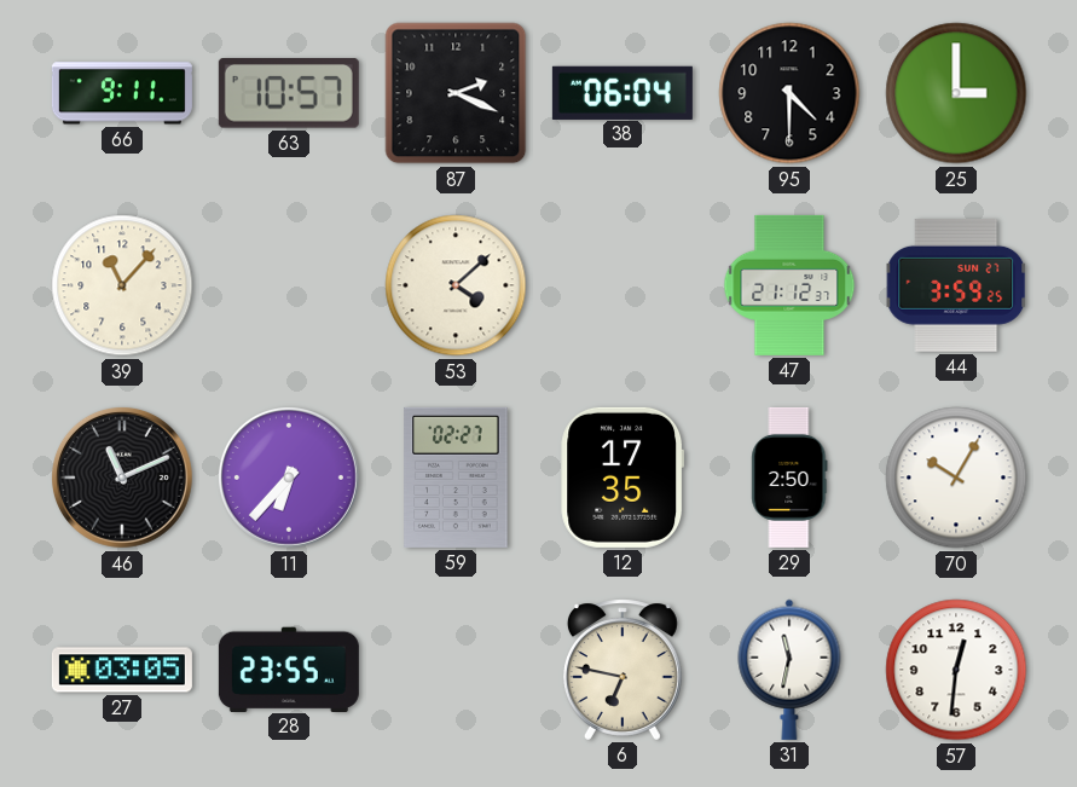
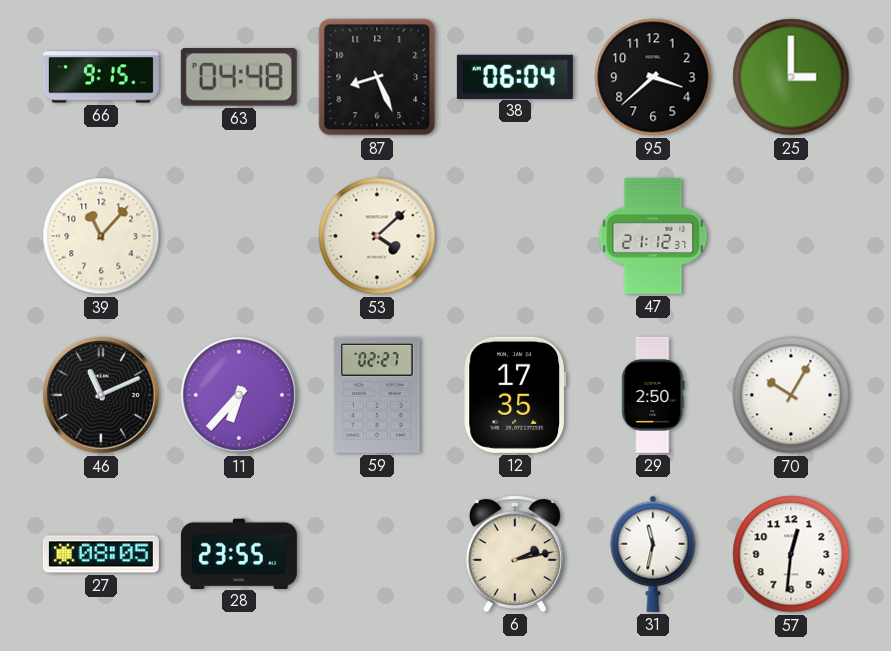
66: 9:11 -> 9:15
63: 10:57 -> 04:48
87: 2:19 -> 8:26
95: 4:30 -> 3:38
44: 3:59 -> none
27: 03:05 -> 08:05
6: 6:47 -> 2:13
